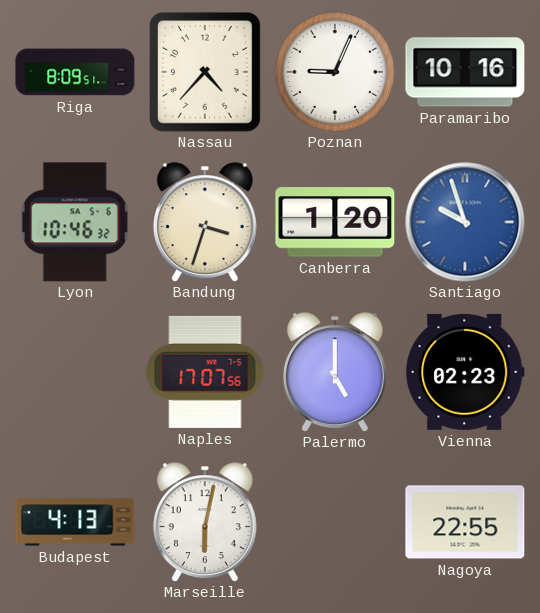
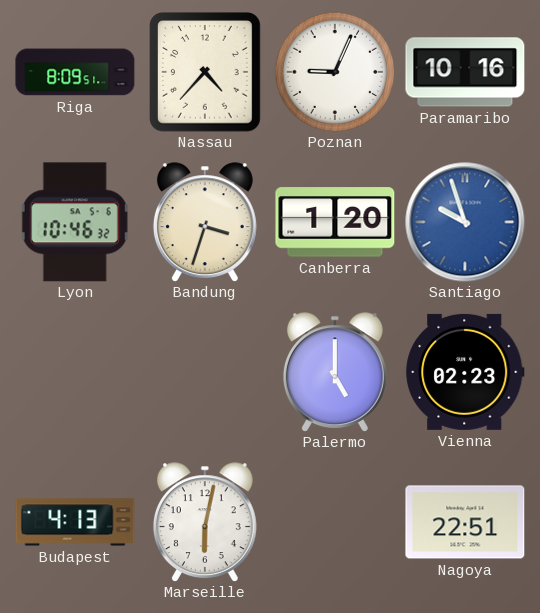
Naples: 17:07 -> none
Nagoya: 22:55 -> 22:51
